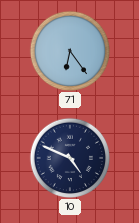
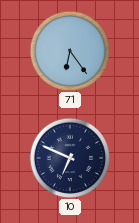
10: 4:49 -> 6:49
